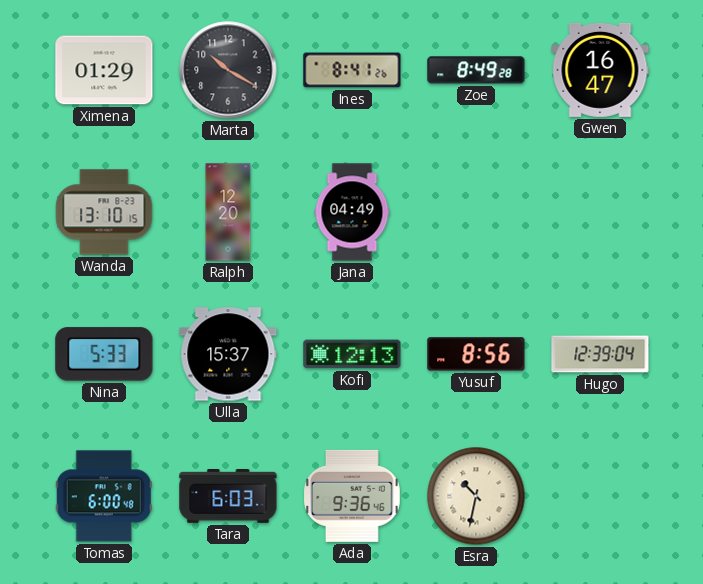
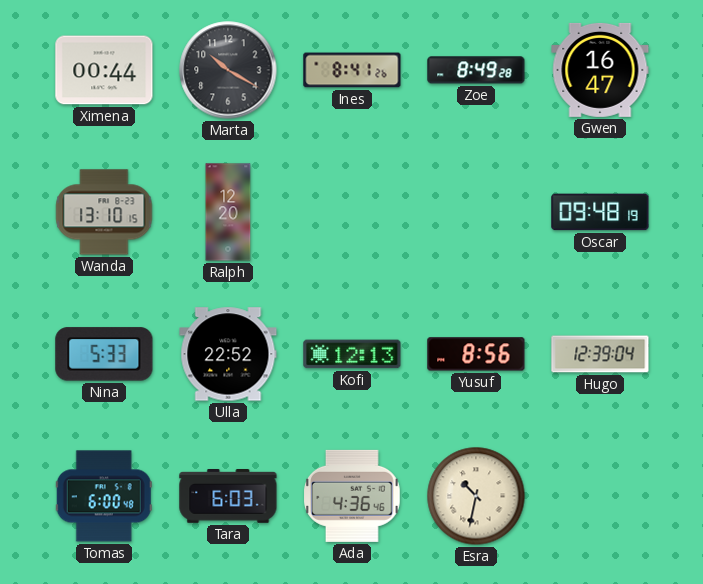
Ximena: 01:29 -> 00:44
Jana: 04:49 -> none
Oscar: none -> 09:48
Ulla: 15:37 -> 22:52
Ada: 9:36 -> 4:36
